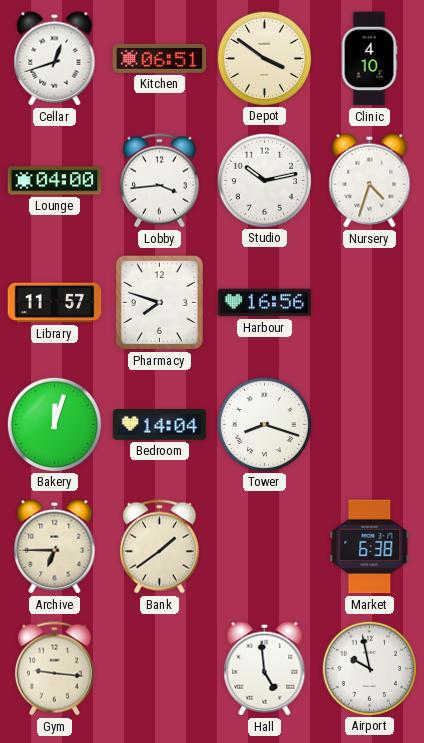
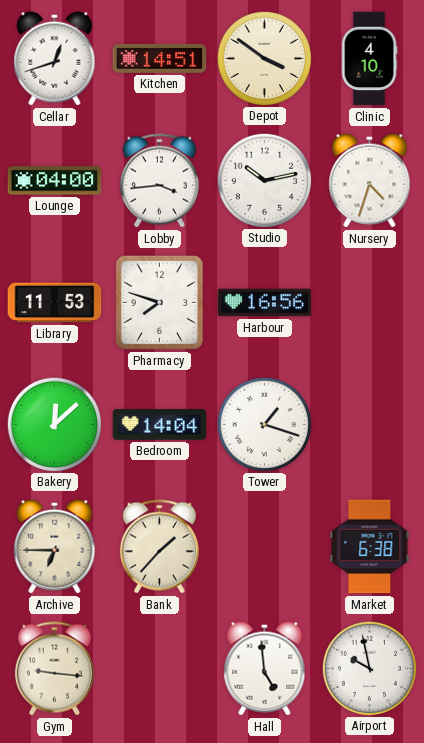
Kitchen: 06:51 -> 14:51
Library: 11:57 -> 11:53
Bakery: 12:03 -> 12:08
Tower: 8:18 -> 1:18
Bank: 1:39 -> 1:37
